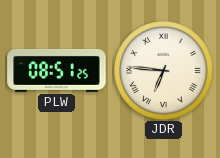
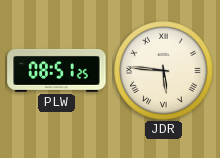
JDR: 6:46 -> 5:46
